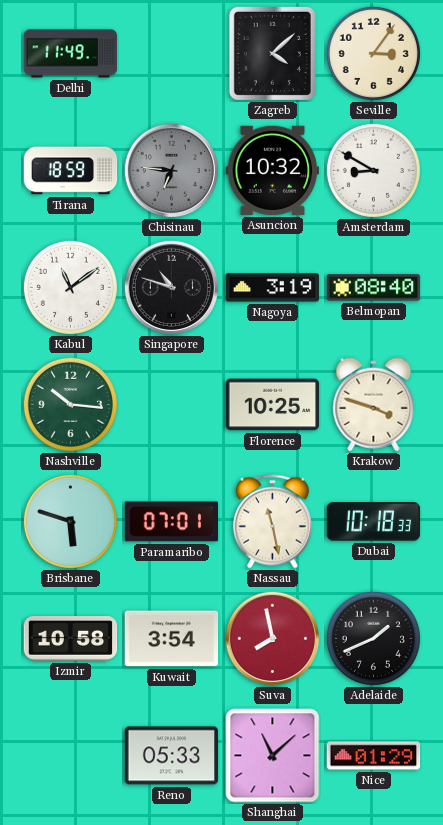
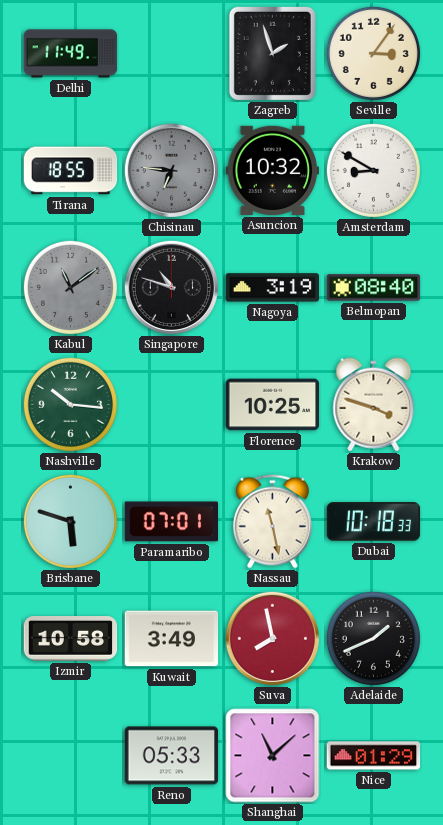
Zagreb: 4:08 -> 1:57
Tirana: 18:59 -> 18:55
Kabul dial: white -> grey
Kuwait: 3:54 -> 3:49
